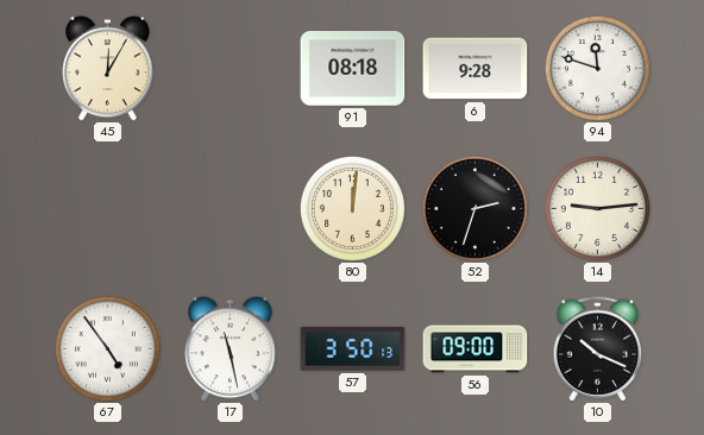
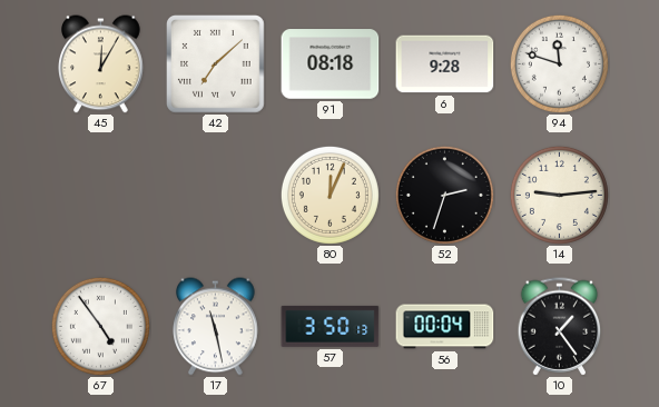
42: none -> 7:08
80: 12:01 -> 12:04
56: 09:00 -> 00:04
10: 10:19 -> 1:24
